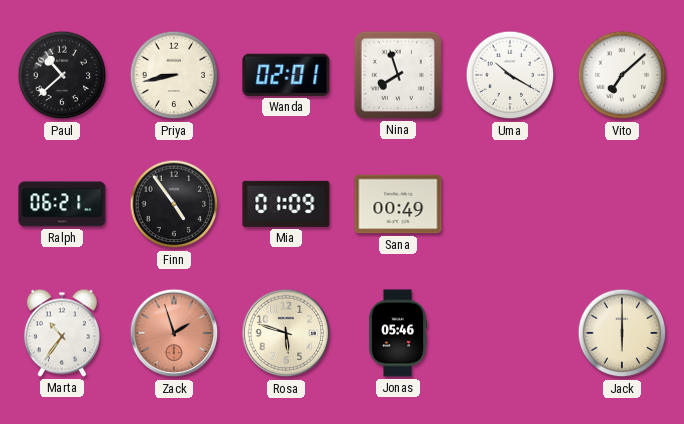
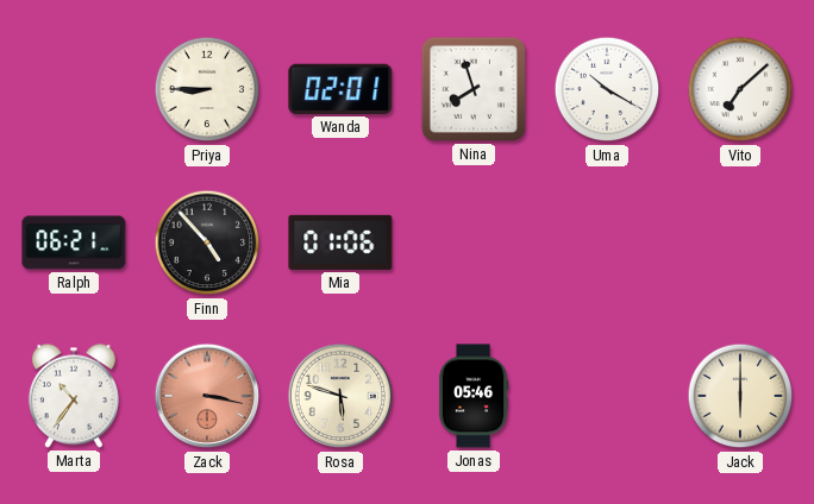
Paul: 10:38 -> none
Priya: 8:43 -> 8:45
Finn: 4:54 -> 4:53
Mia: 01:09 -> 01:06
Sana: 00:49 -> none
Zack: 1:57 -> 3:17
